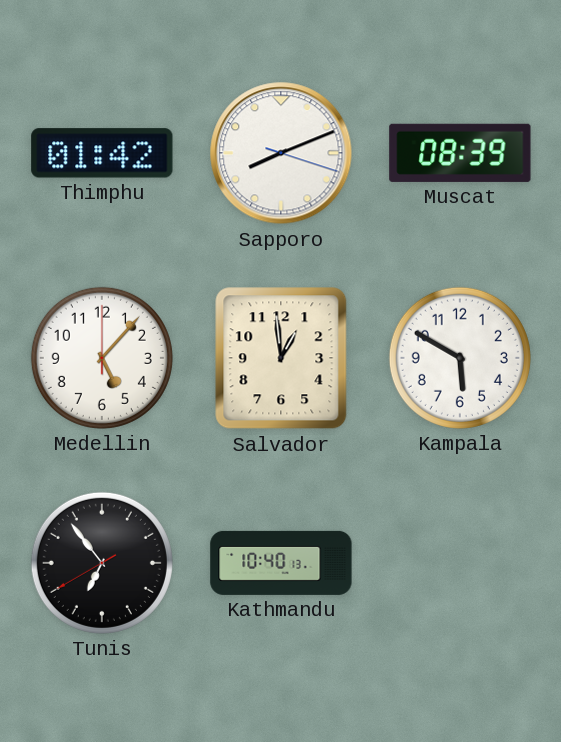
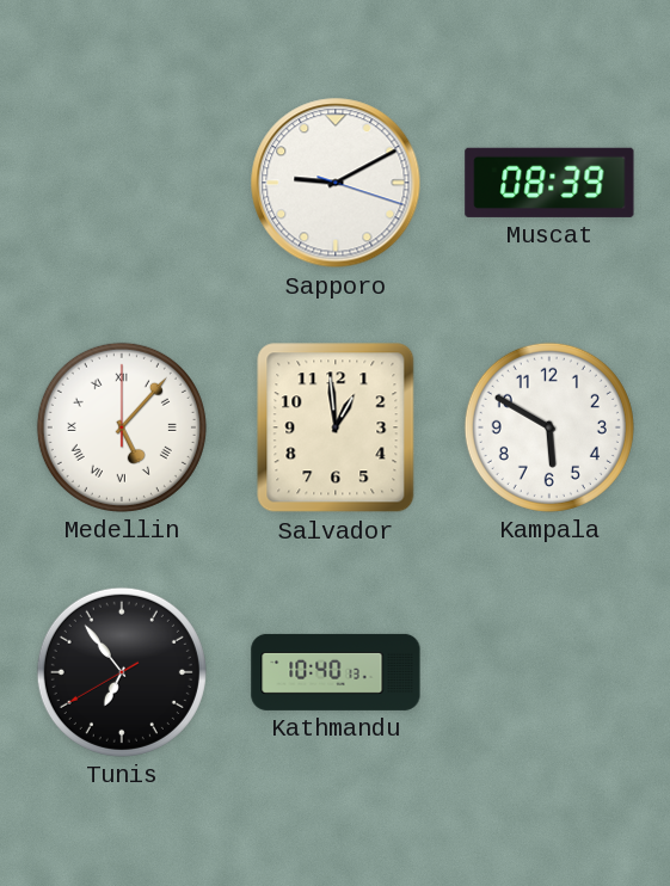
Thimphu: 01:42 -> none
Sapporo: 8:11 -> 9:10
Medellin numerals: Arabic -> Roman
